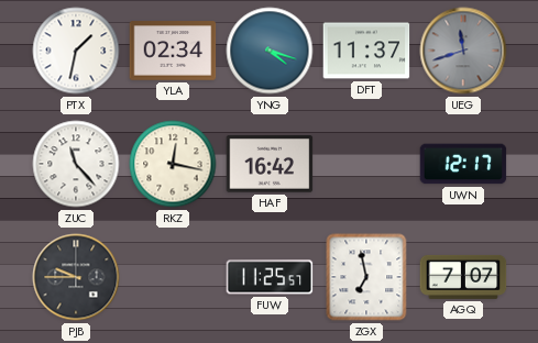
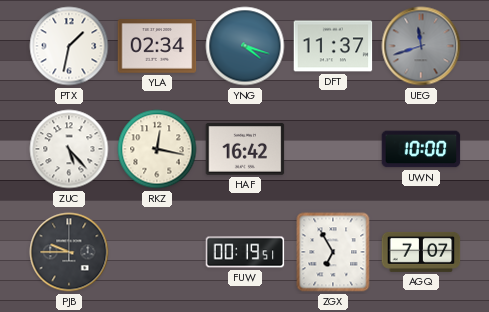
ZUC: 11:23 -> 5:23
UWN: 12:17 -> 10:00
FUW: 11:25 -> 00:19
ZGX: 6:58 -> 6:55
